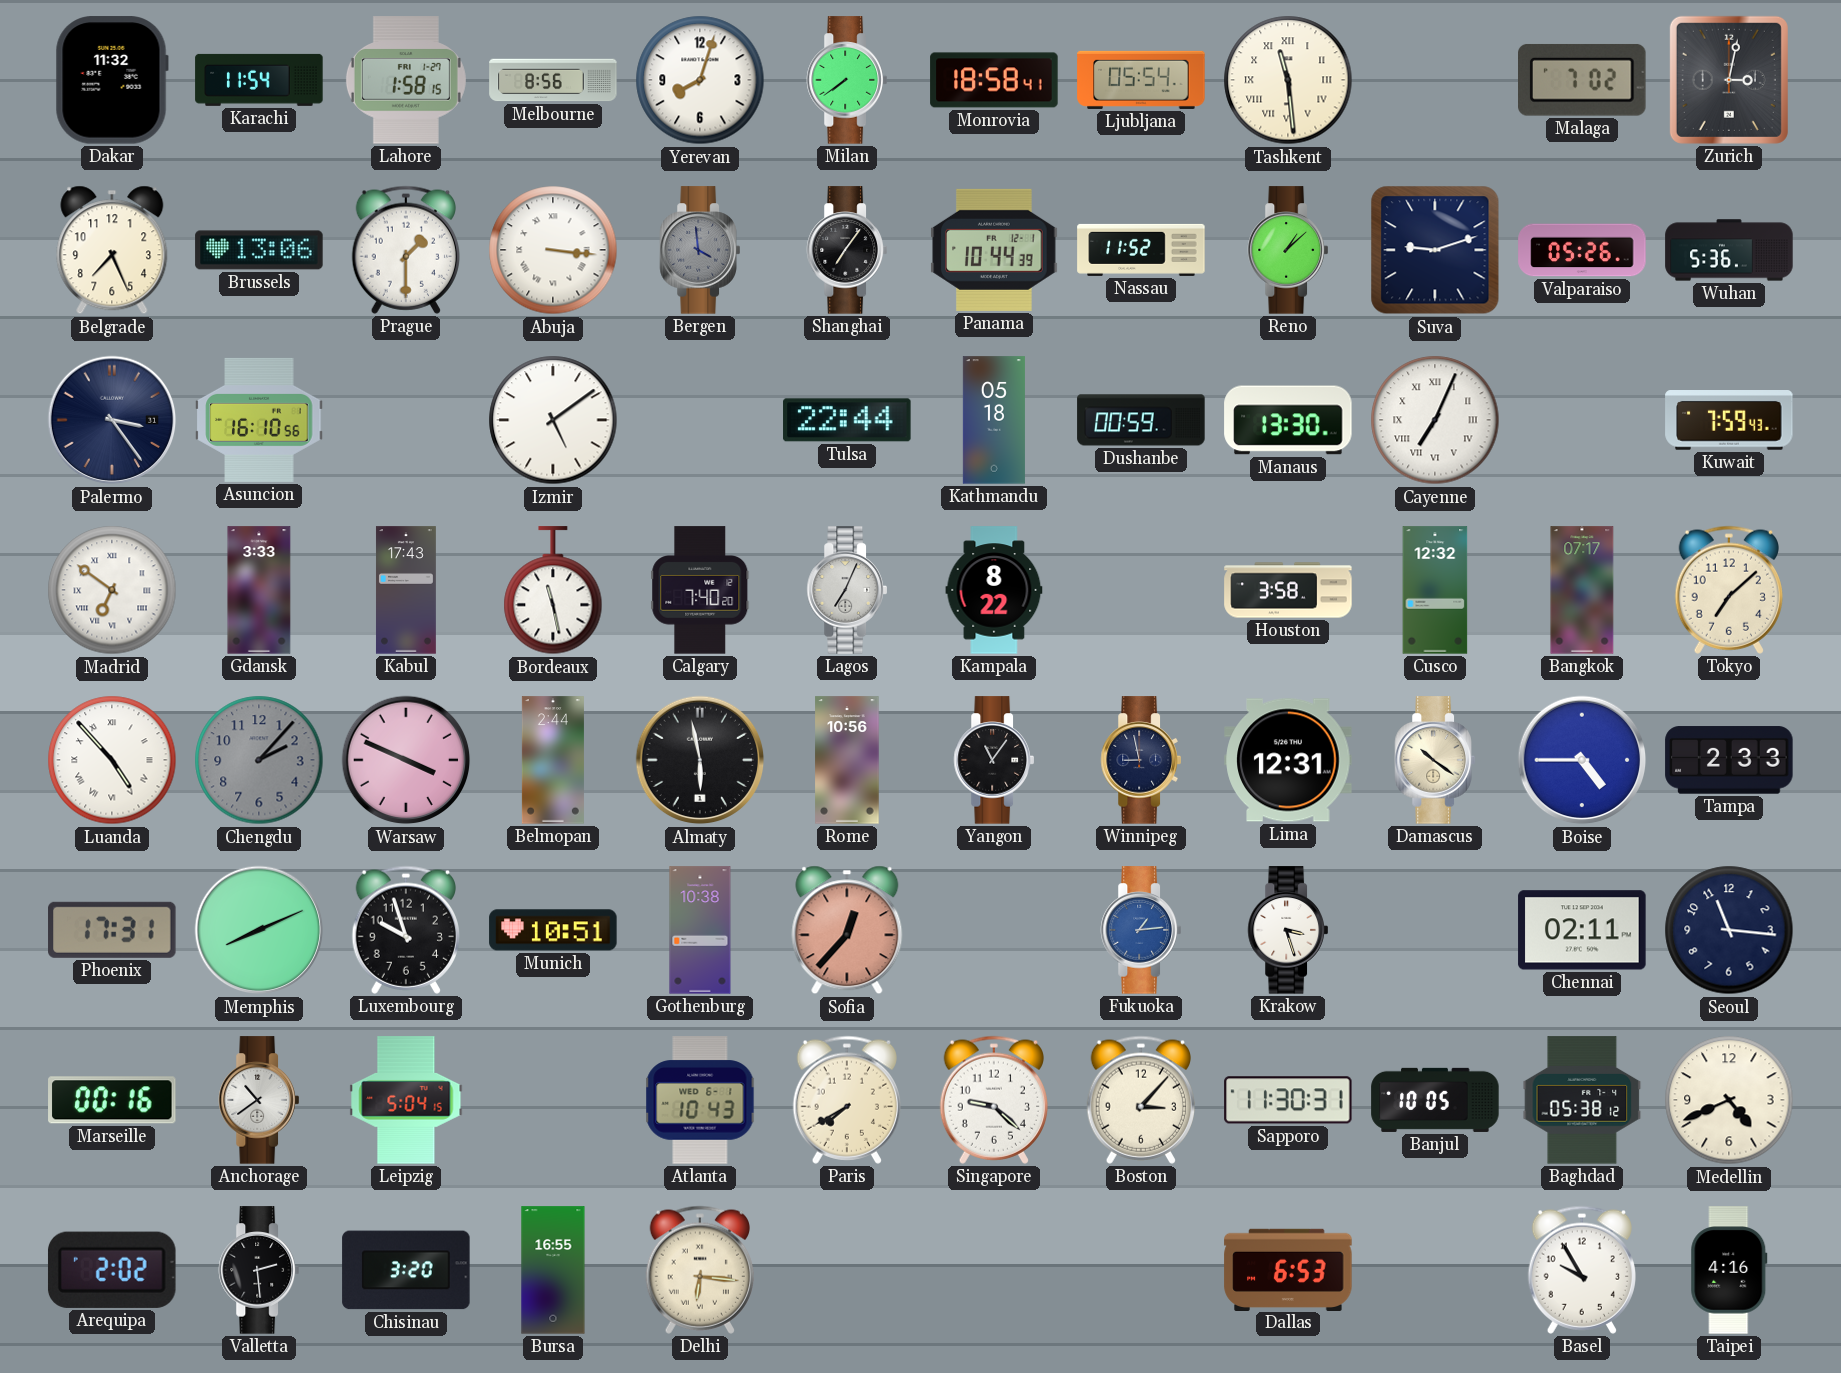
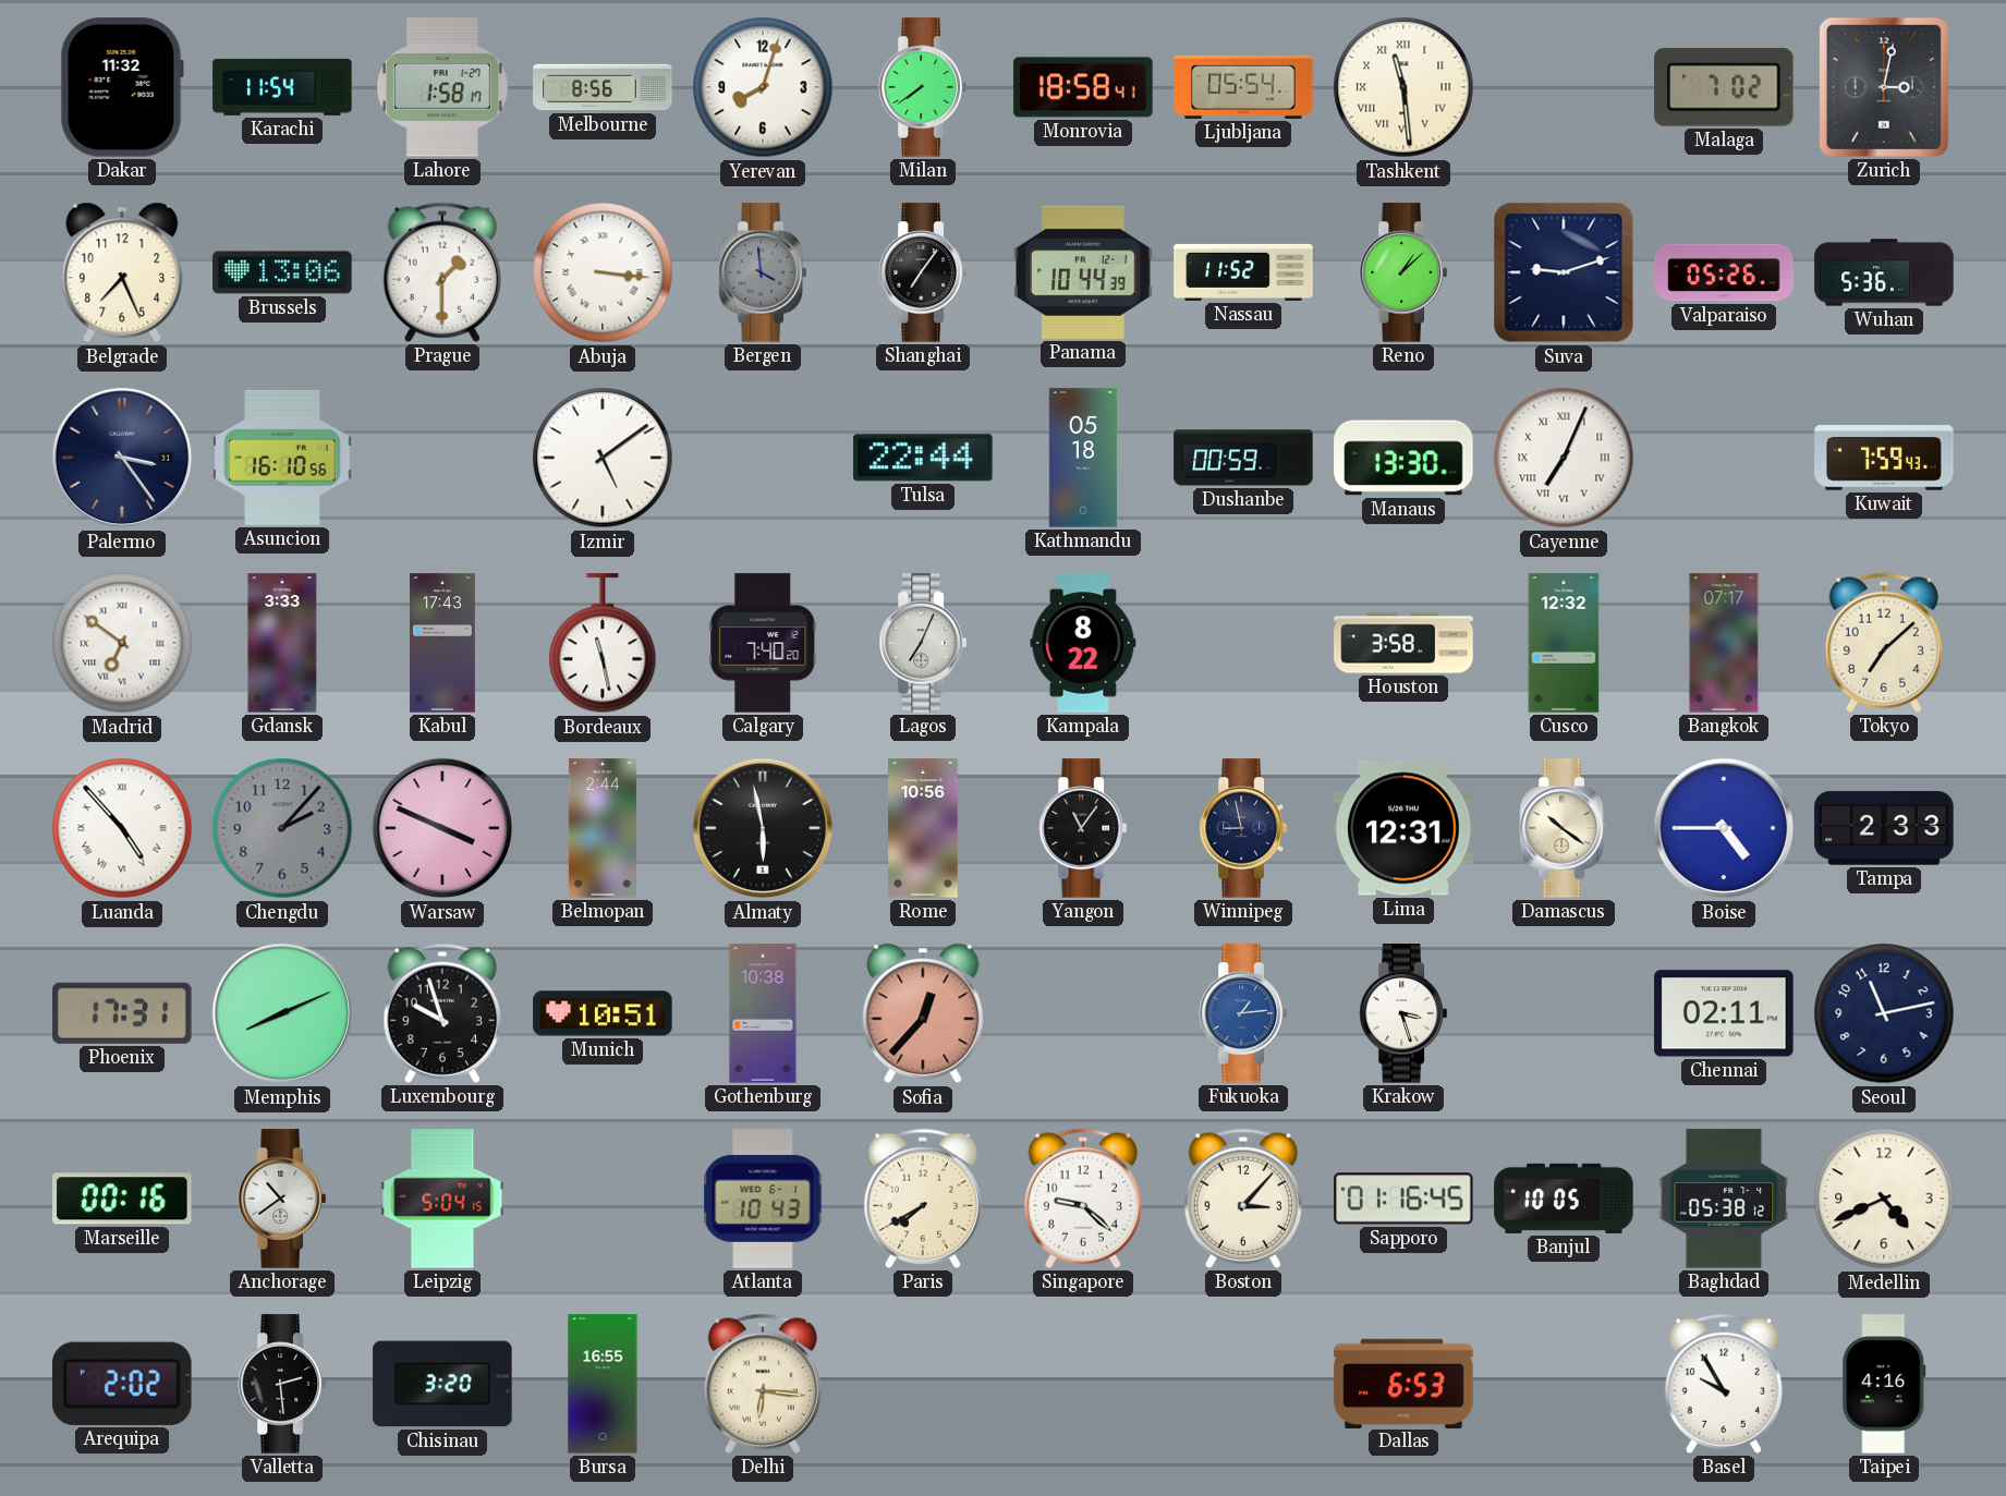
Lahore: 1:58:15 -> 1:58:17
Seoul: 11:16 -> 11:13
Sapporo: 11:30 -> 01:16
